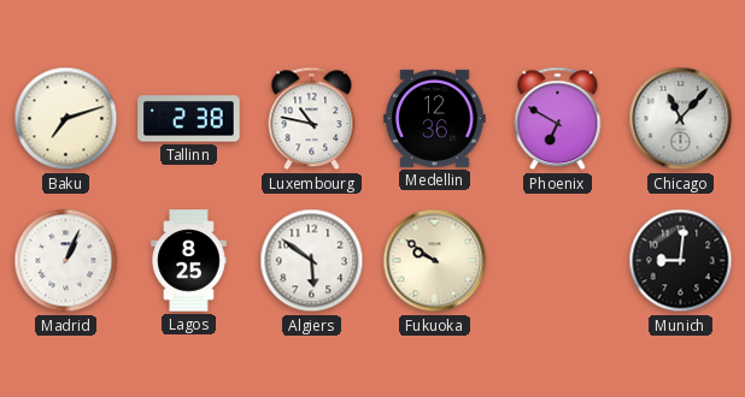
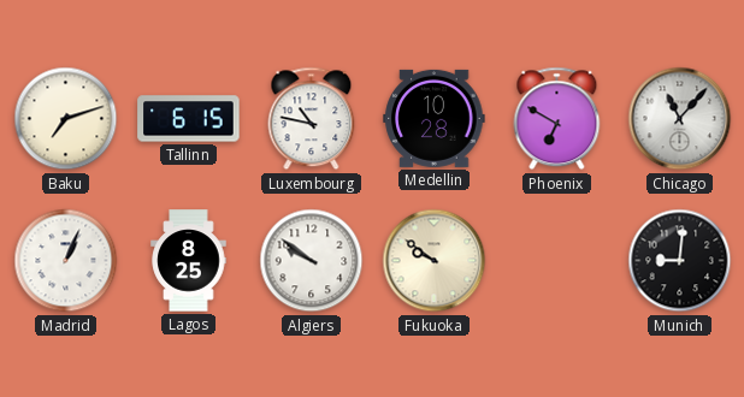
Tallinn: 2:38 -> 6:15
Medellin: 12:36 -> 10:28
Algiers: 5:51 -> 9:51
